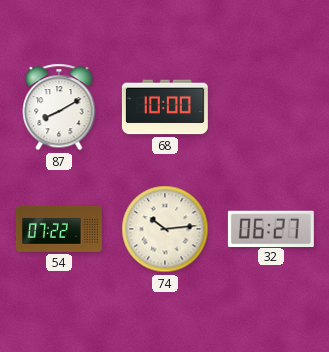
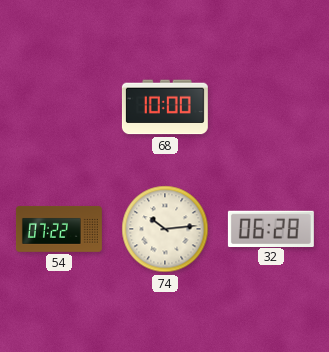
87: 8:10 -> none
32: 06:27 -> 06:28
